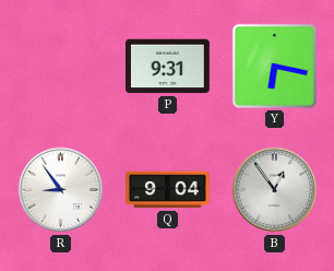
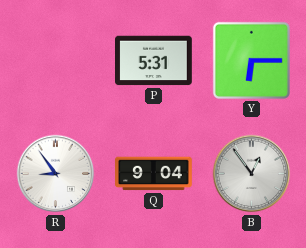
P: 9:31 -> 5:31
Y: 6:17 -> 6:15
